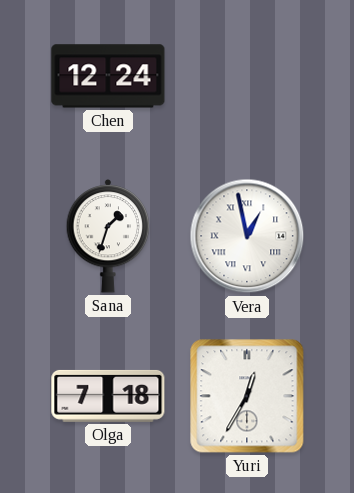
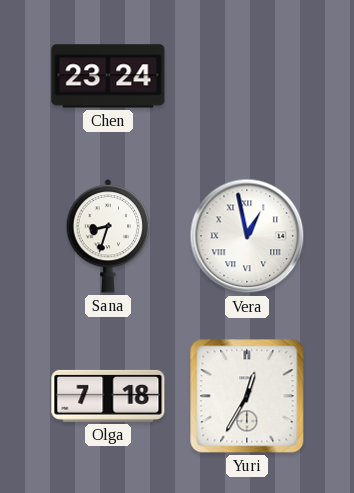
Chen: 12:24 -> 23:24
Sana: 1:33 -> 8:33
